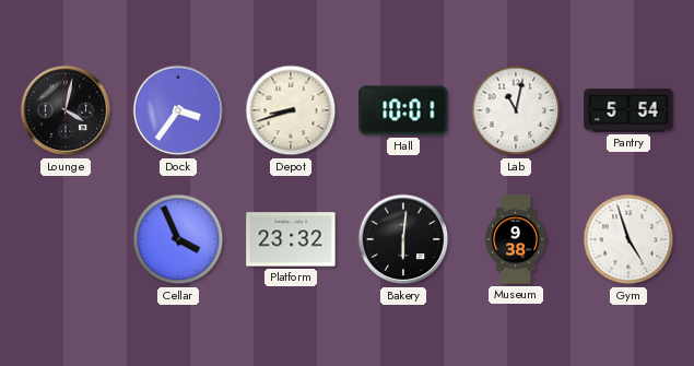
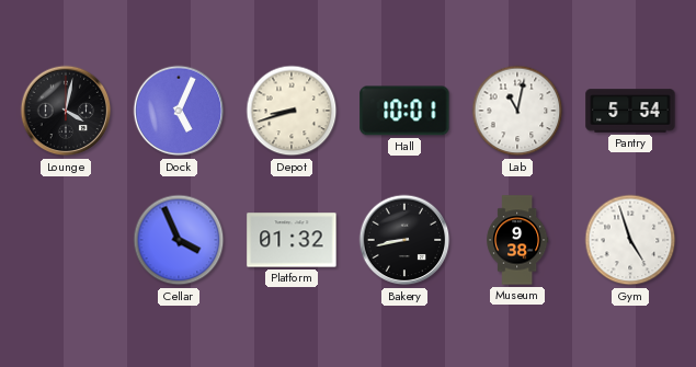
Dock: 3:36 -> 5:04
Platform: 23:32 -> 01:32
Bakery: 6:01 -> 8:43
